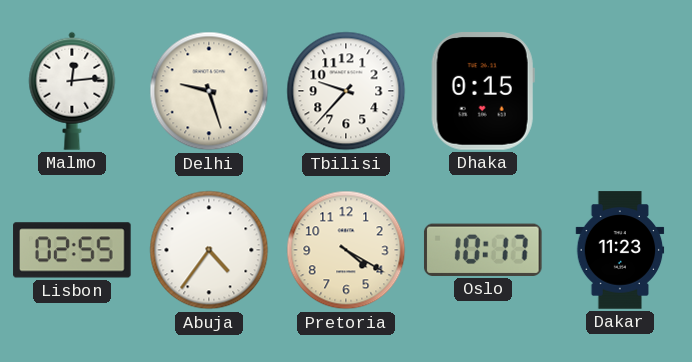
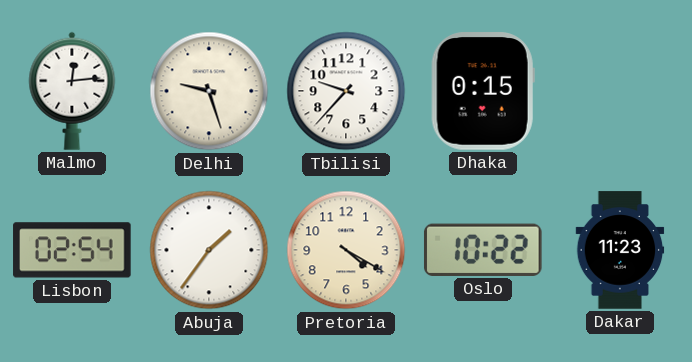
Lisbon: 02:55 -> 02:54
Abuja: 4:36 -> 1:36
Oslo: 10:17 -> 10:22
